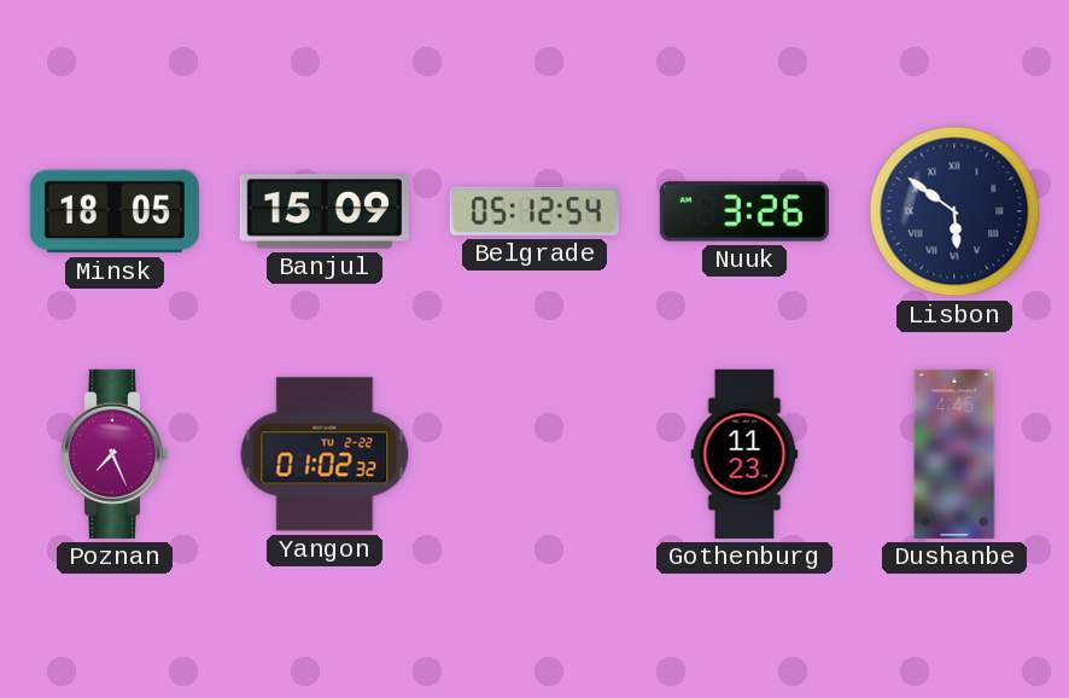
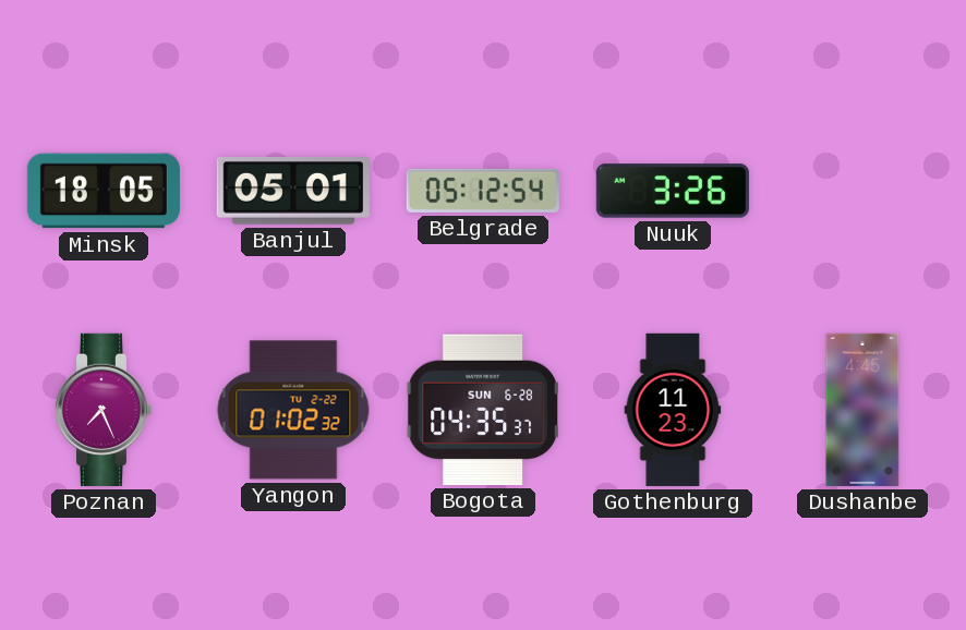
Banjul: 15:09 -> 05:01
Lisbon: 5:51 -> none
Bogota: none -> 04:35
